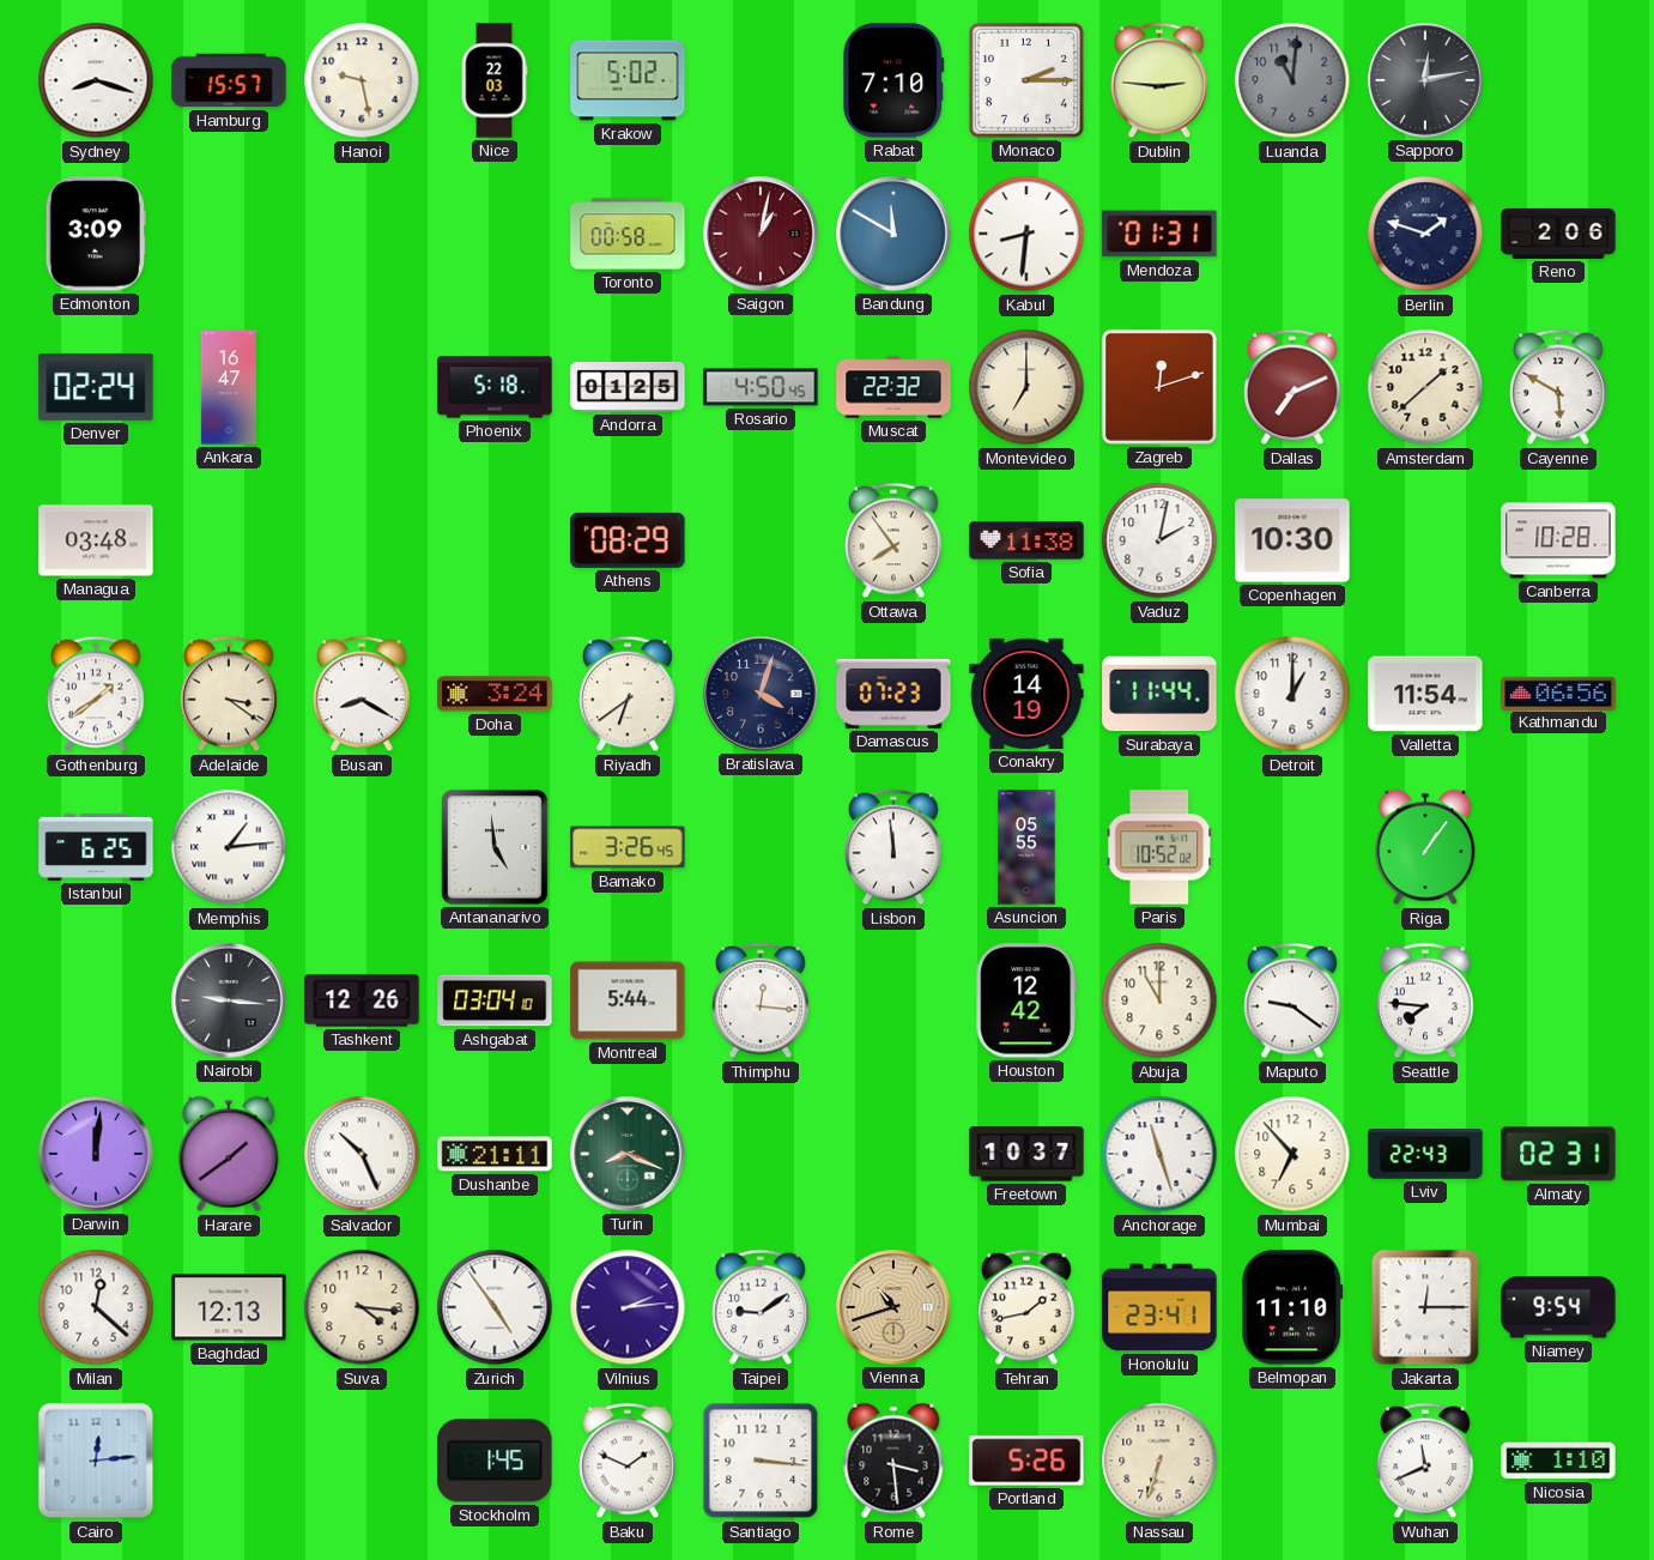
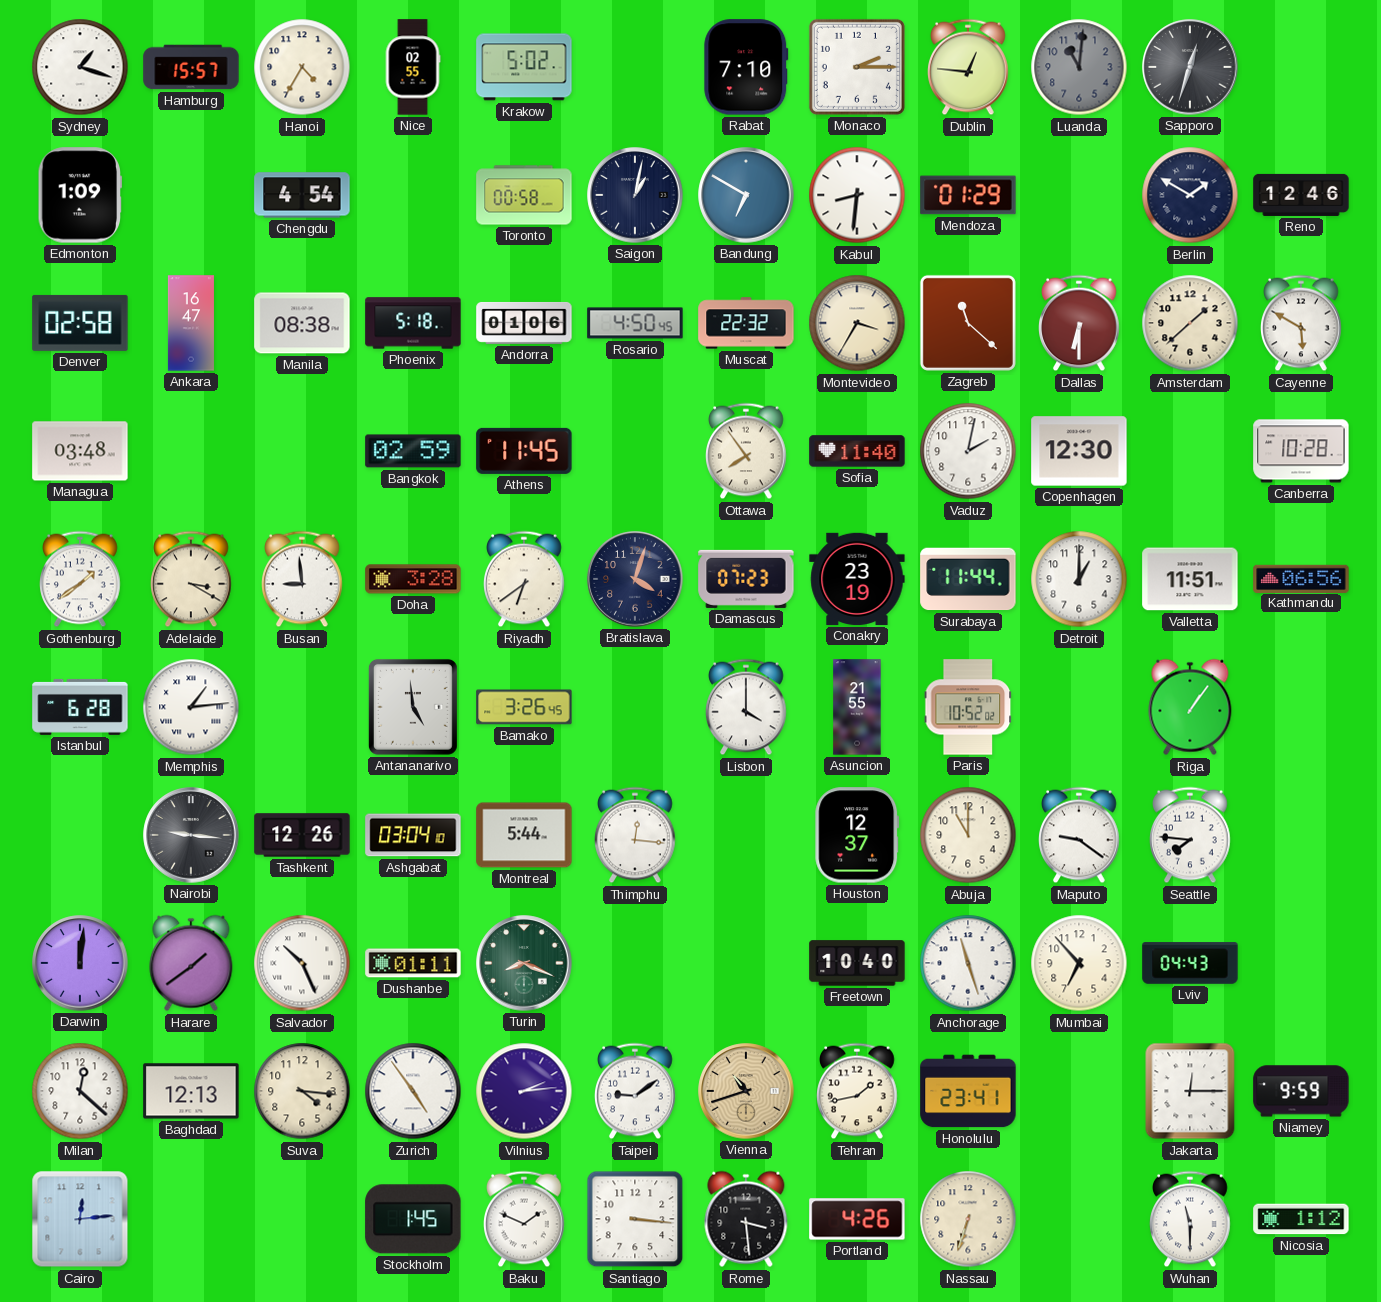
Sydney: 8:18 -> 1:18
Hanoi: 9:28 -> 4:35
Nice: 22:03 -> 02:55
Dublin: 2:46 -> 12:46
Sapporo: 12:13 -> 12:33
Edmonton: 3:09 -> 1:09
Chengdu: none -> 4:54
Saigon dial: burgundy -> navy
Bandung: 11:50 -> 6:50
Mendoza: 01:31 -> 01:29
Berlin: 1:48 -> 1:50
Reno: 2:06 -> 12:46
Denver: 02:24 -> 02:58
Manila: none -> 08:38
Andorra: 01:25 -> 01:06
Montevideo: 7:00 -> 3:35
Zagreb: 12:12 -> 11:22
Dallas: 7:11 -> 6:30
Bangkok: none -> 02:59
Athens: 08:29 -> 11:45
Sofia: 11:38 -> 11:40
Copenhagen: 10:30 -> 12:30
Adelaide: 3:21 -> 3:20
Busan: 8:20 -> 8:59
Doha: 3:24 -> 3:28
Conakry: 14:19 -> 23:19
Valletta: 11:54 -> 11:51
Istanbul: 6:25 -> 6:28
Lisbon: 11:59 -> 4:00
Asuncion: 05:55 -> 21:55
Houston: 12:42 -> 12:37
Dushanbe: 21:11 -> 01:11
Freetown: 10:37 -> 10:40
Lviv: 22:43 -> 04:43
Almaty: 02:31 -> none
Belmopan: 11:10 -> none
Niamey: 9:54 -> 9:59
Portland: 5:26 -> 4:26
Wuhan: 11:41 -> 11:30
Nicosia: 1:10 -> 1:12
